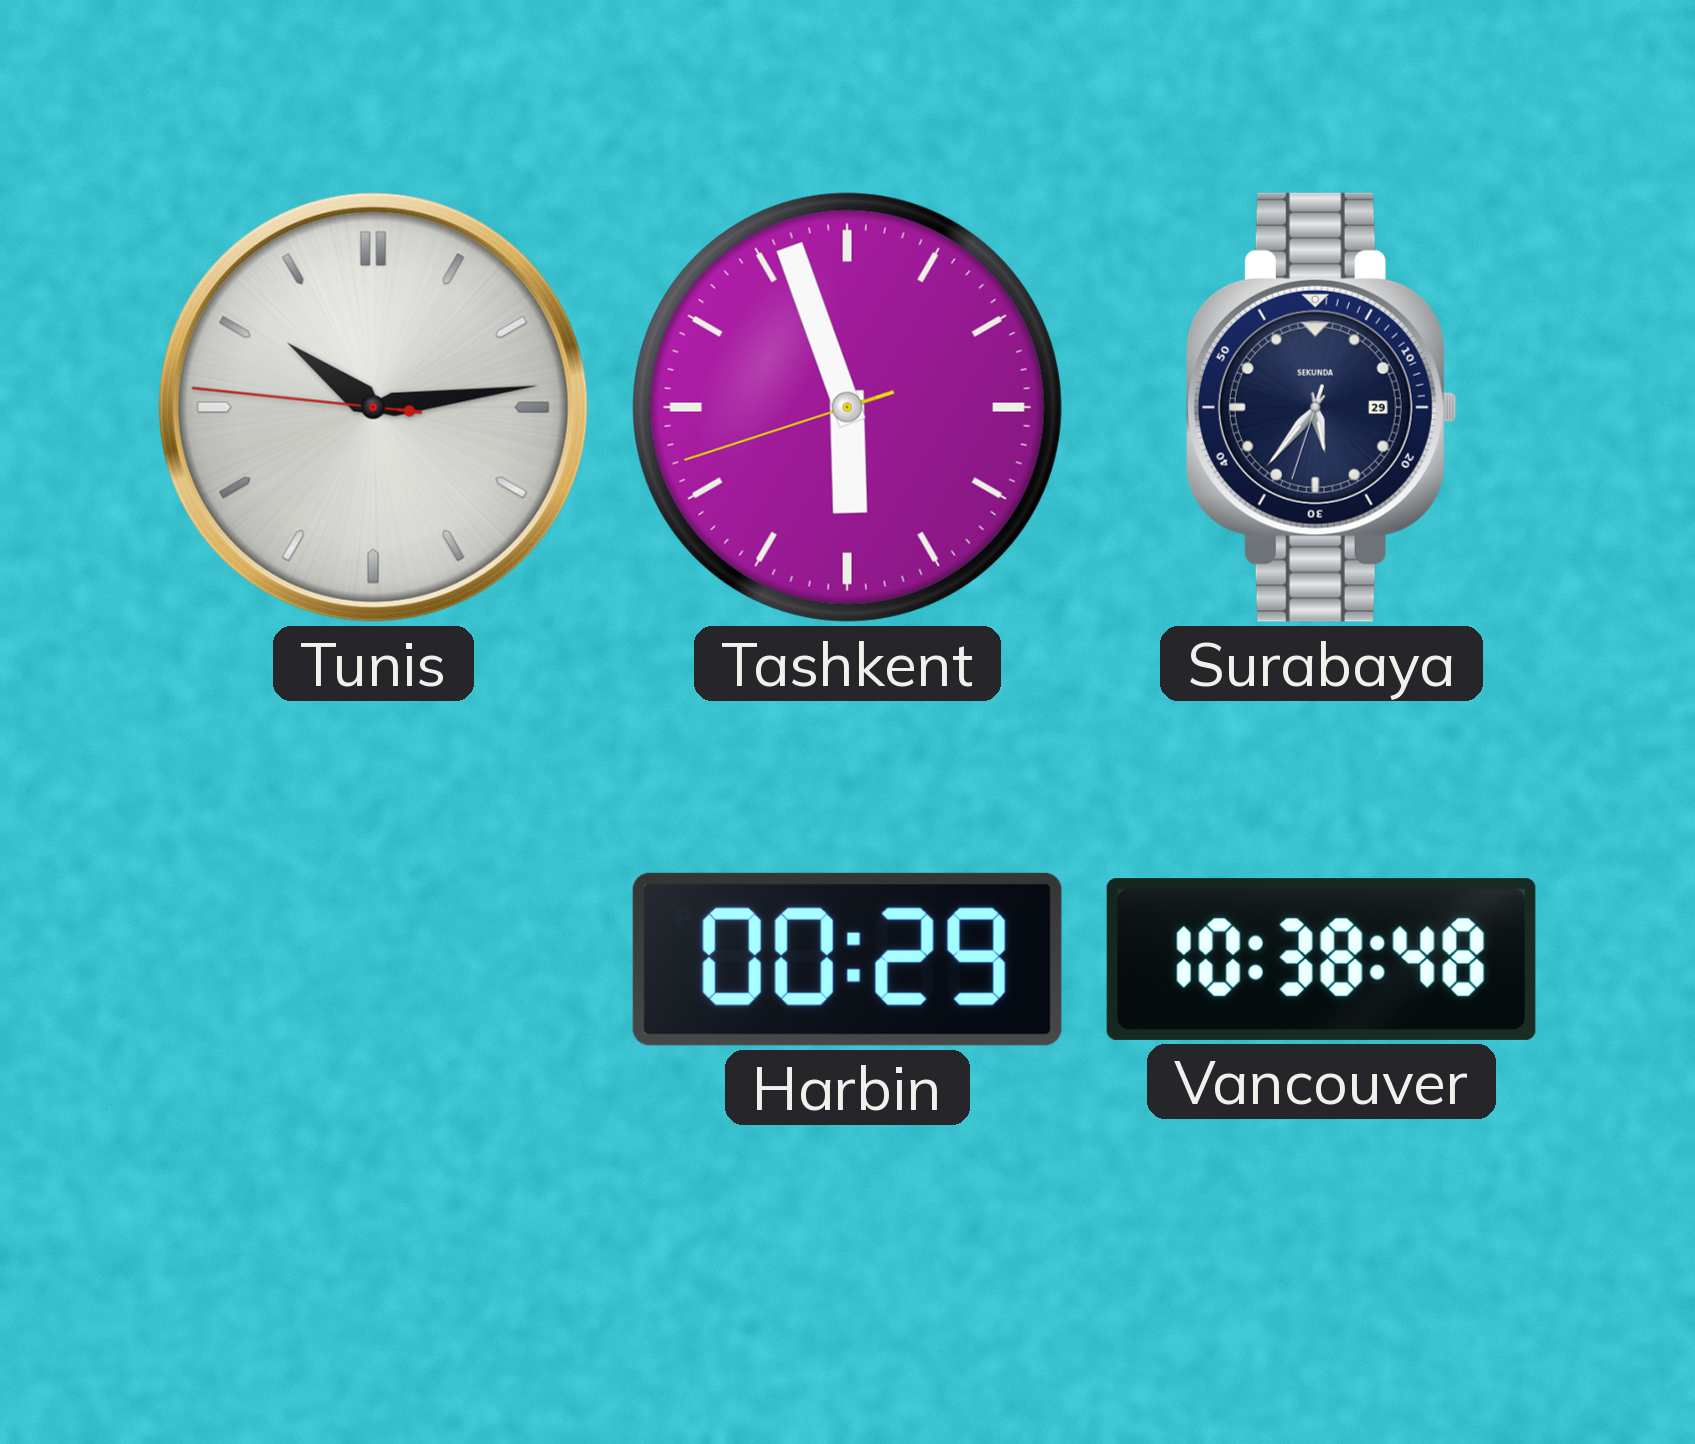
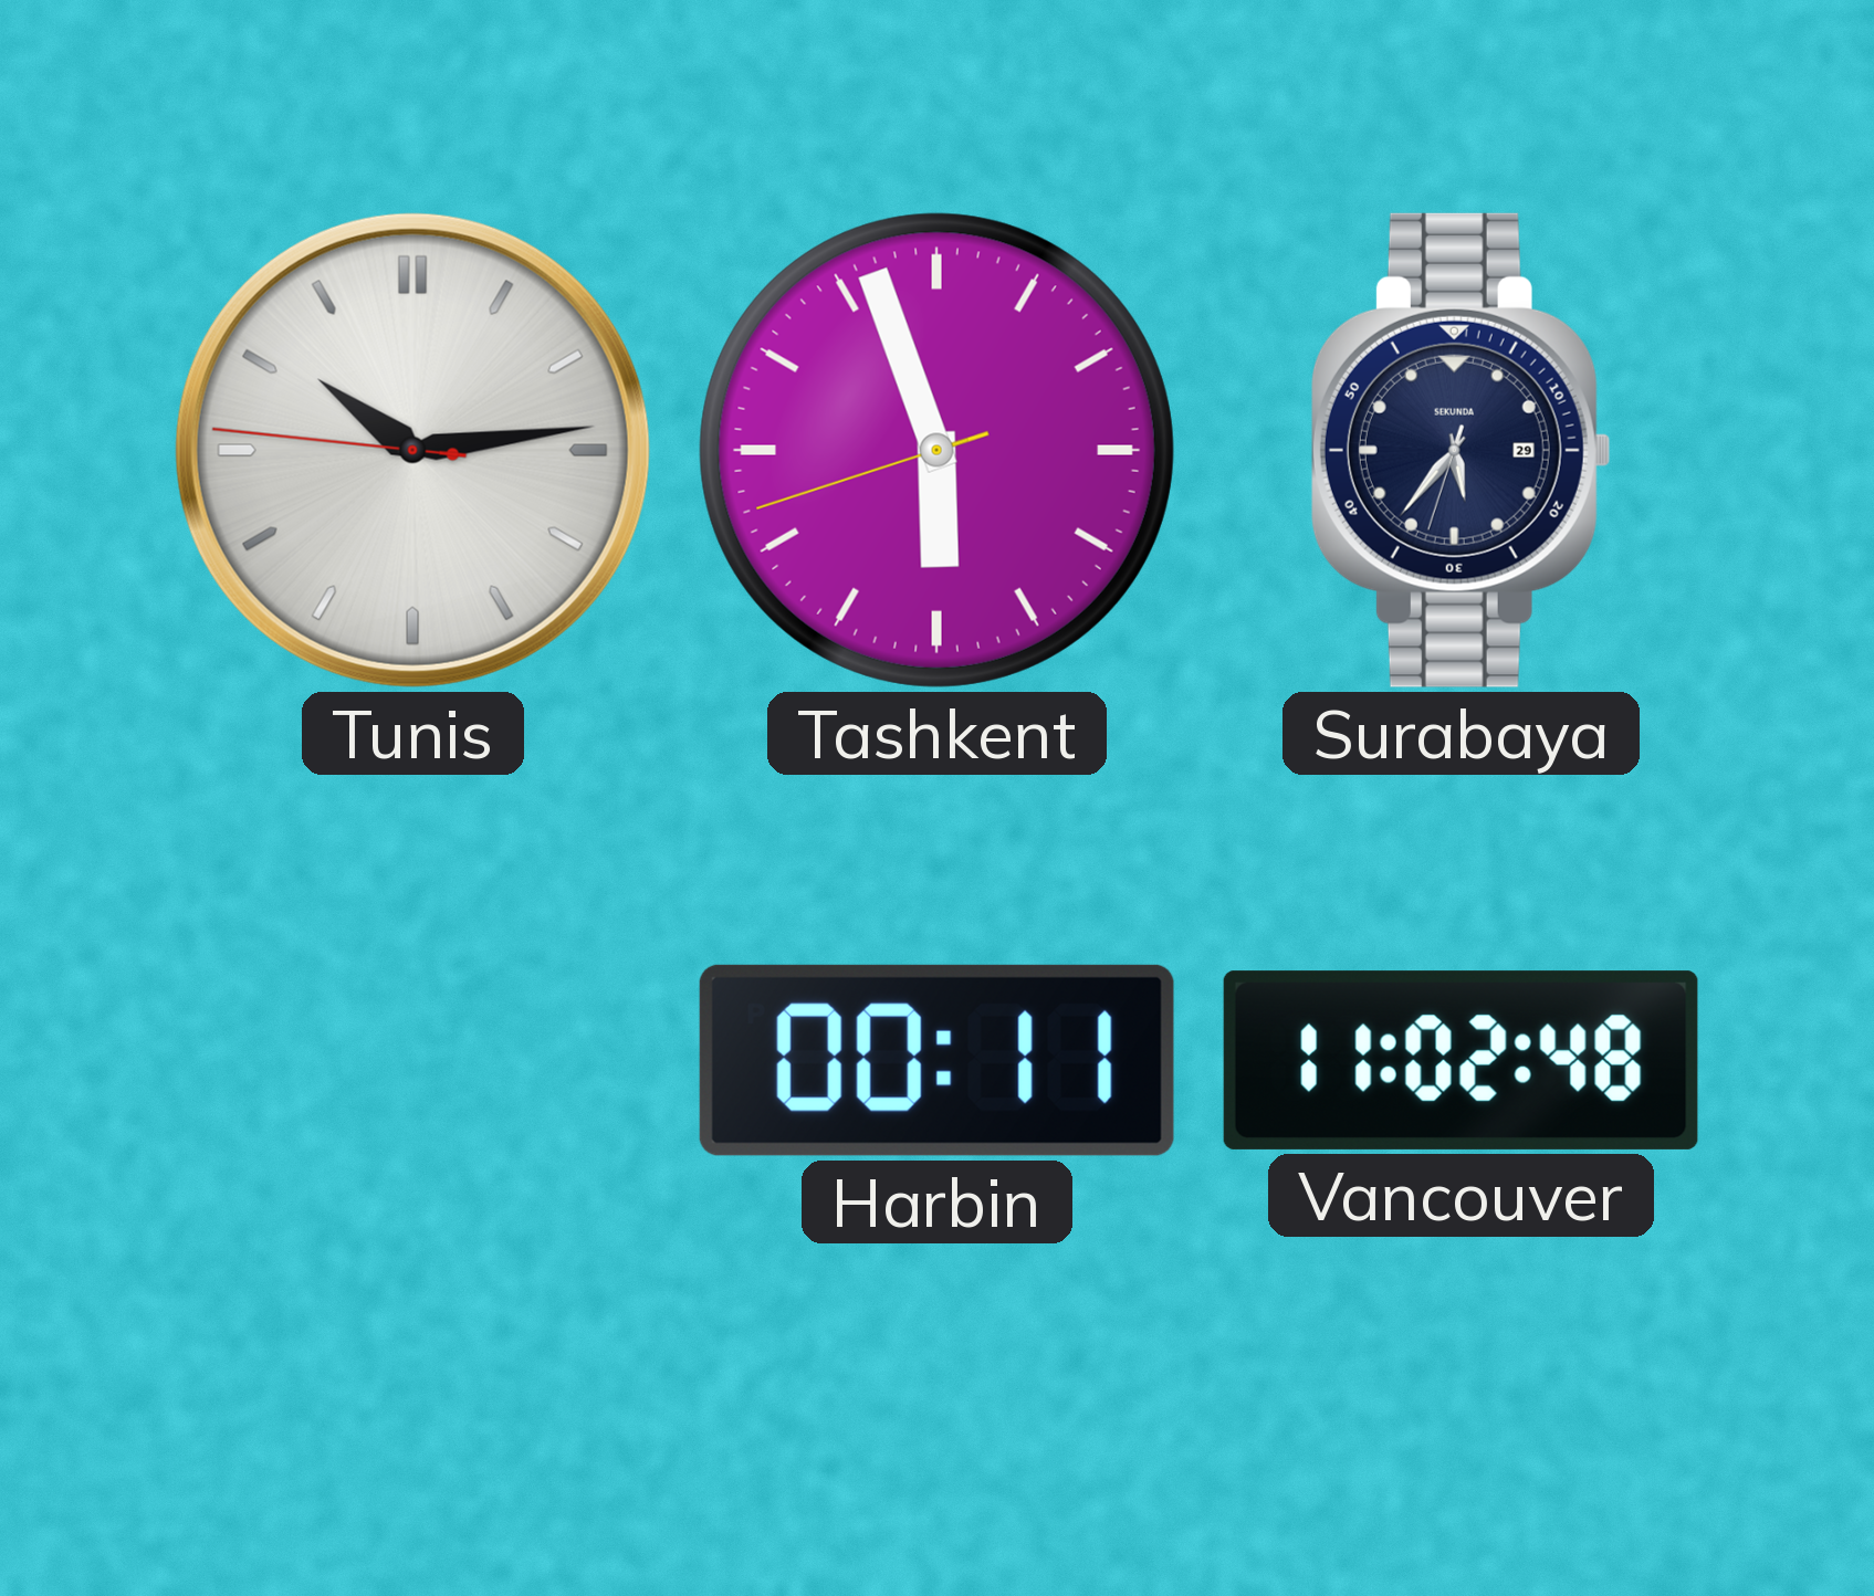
Harbin: 00:29 -> 00:11
Vancouver: 10:38 -> 11:02
